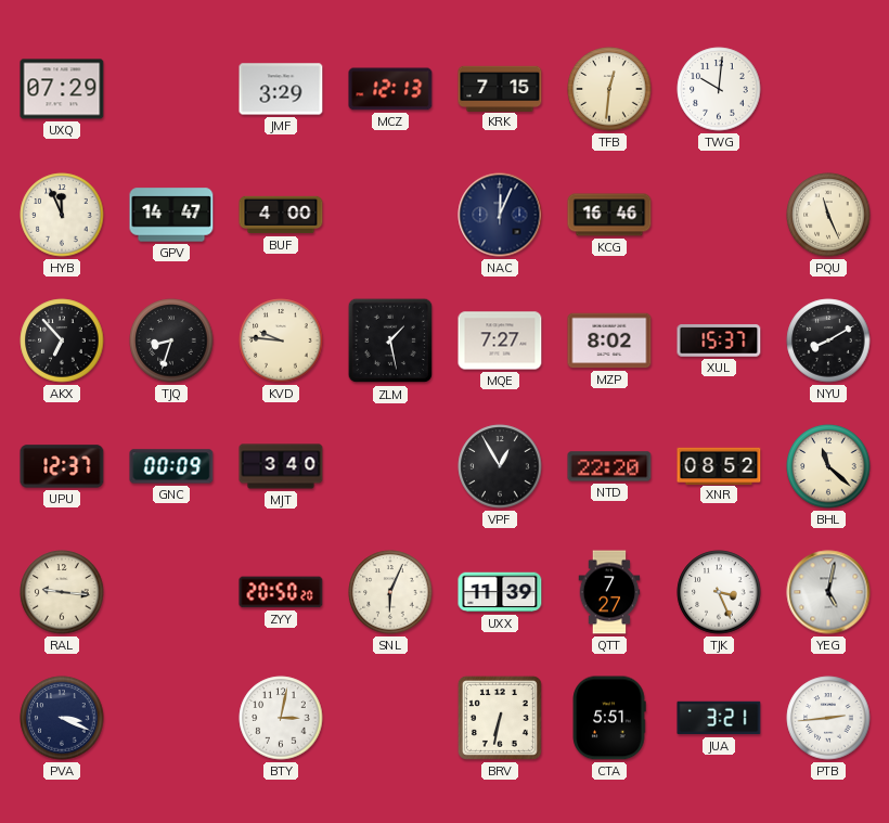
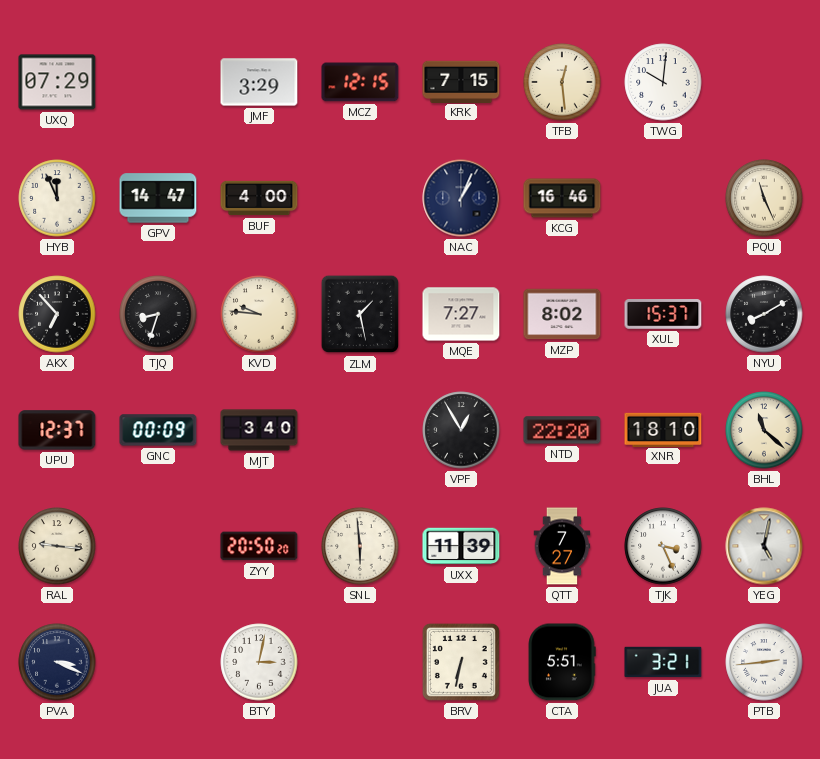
MCZ: 12:13 -> 12:15
TFB: 12:31 -> 12:29
NAC: 12:04 -> 1:04
XNR: 08:52 -> 18:10
SNL: 6:04 -> 5:59
